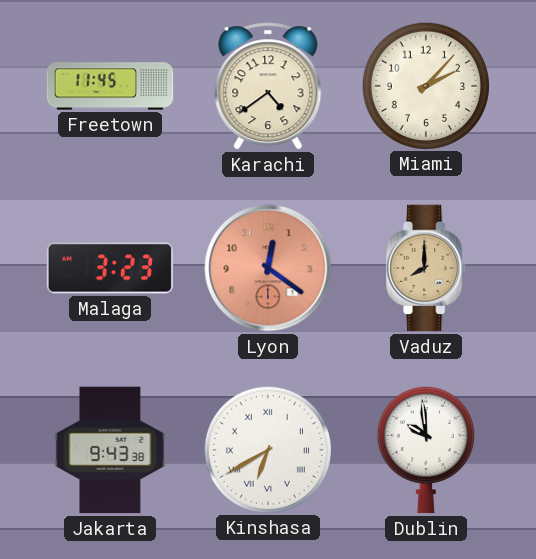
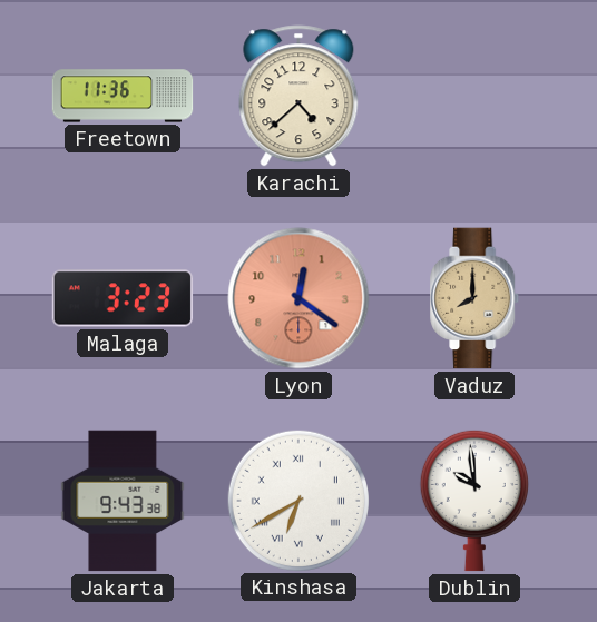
Freetown: 11:45 -> 11:36
Karachi: 4:39 -> 4:38
Miami: 2:07 -> none
